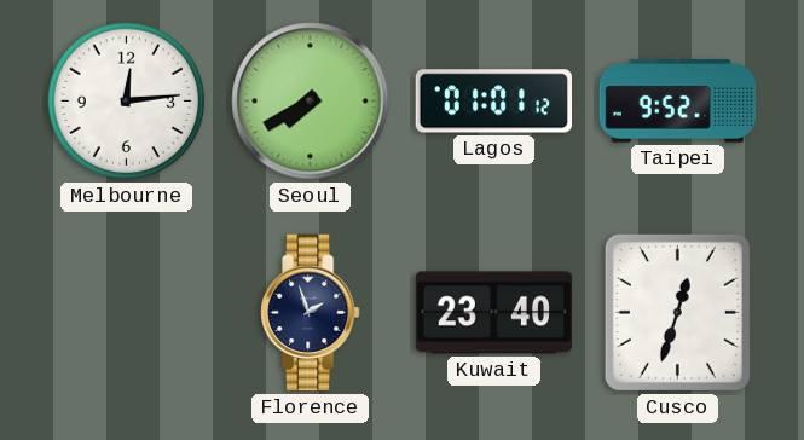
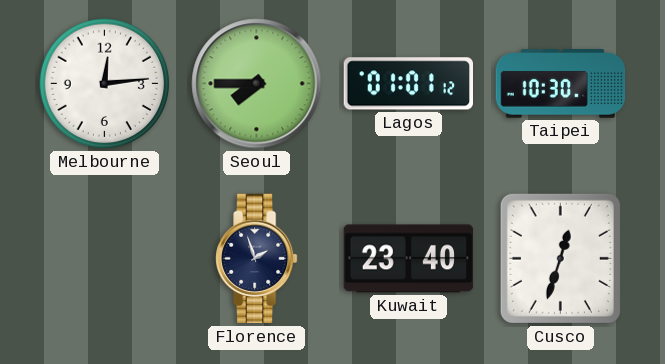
Seoul: 7:40 -> 7:45
Taipei: 9:52 -> 10:30
